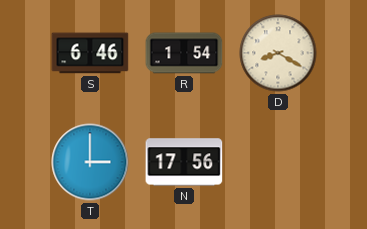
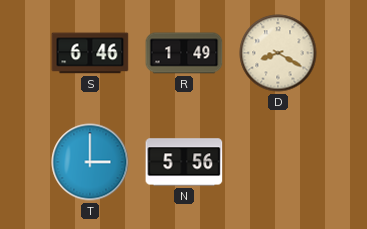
R: 1:54 -> 1:49
N: 17:56 -> 5:56
